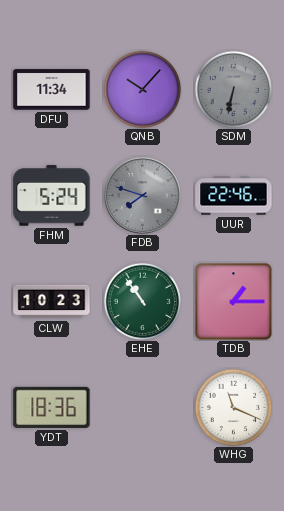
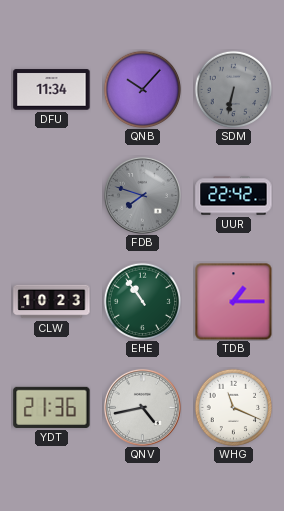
FHM: 5:24 -> none
UUR: 22:46 -> 22:42
YDT: 18:36 -> 21:36
QNV: none -> 4:43
